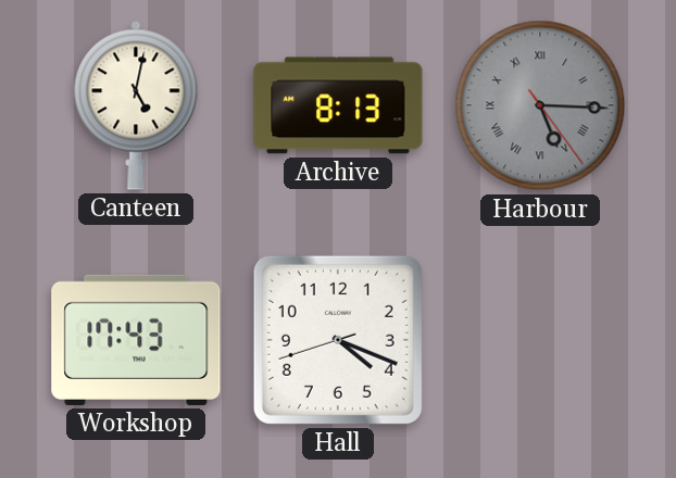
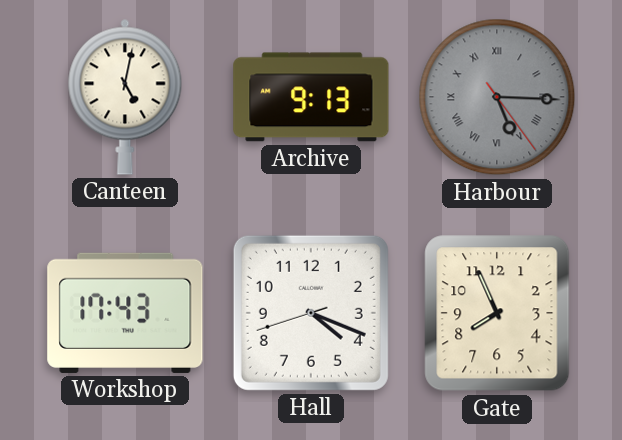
Archive: 8:13 -> 9:13
Gate: none -> 7:56
